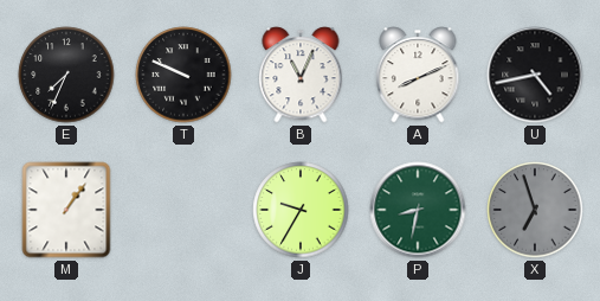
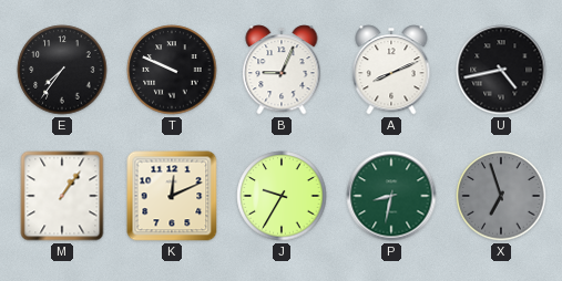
E: 7:34 -> 7:36
B: 11:04 -> 9:04
K: none -> 12:11
